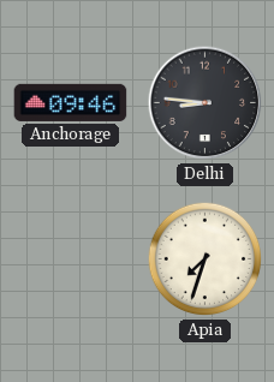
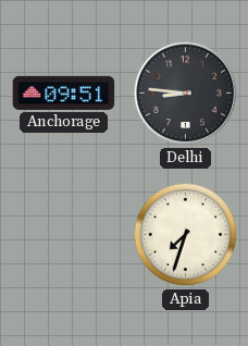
Anchorage: 09:46 -> 09:51
